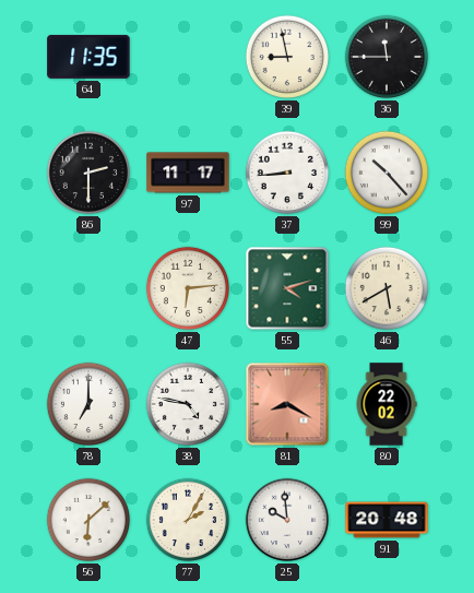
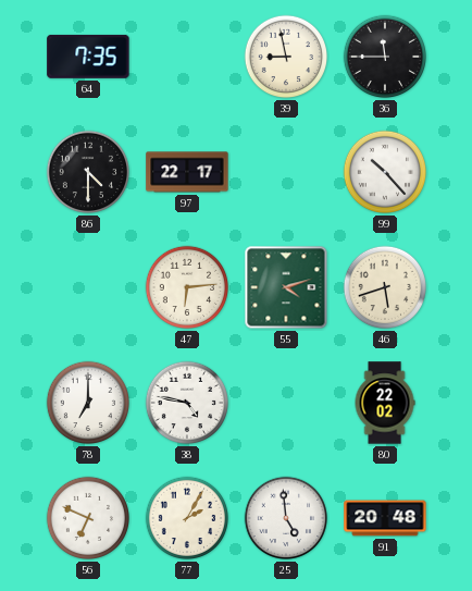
64: 11:35 -> 7:35
86: 2:30 -> 4:30
97: 11:17 -> 22:17
37: 8:44 -> none
46: 5:40 -> 5:42
81: 8:20 -> none
56: 6:08 -> 6:49
25: 9:59 -> 4:59
